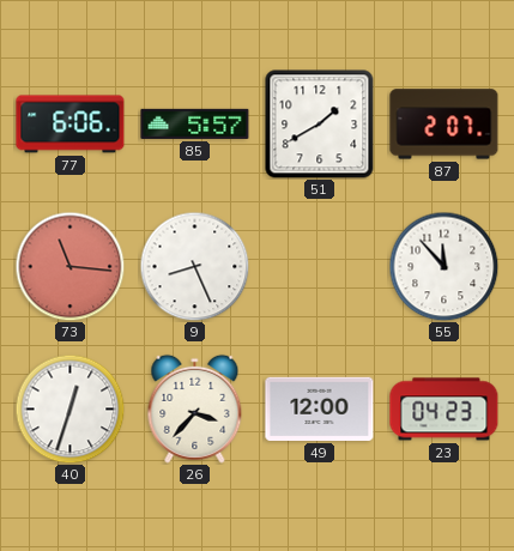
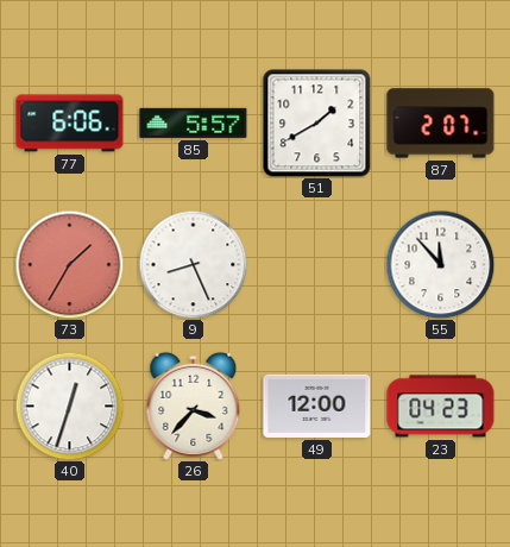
73: 11:16 -> 1:35
